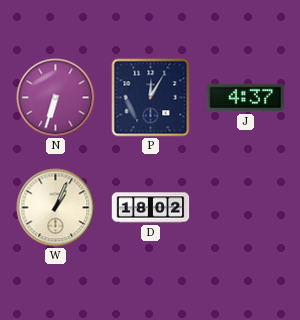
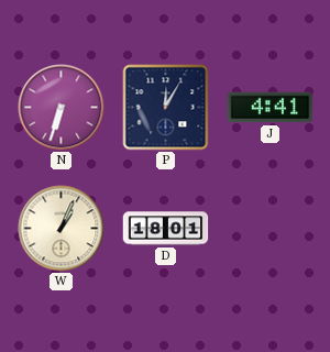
J: 4:37 -> 4:41
D: 18:02 -> 18:01
